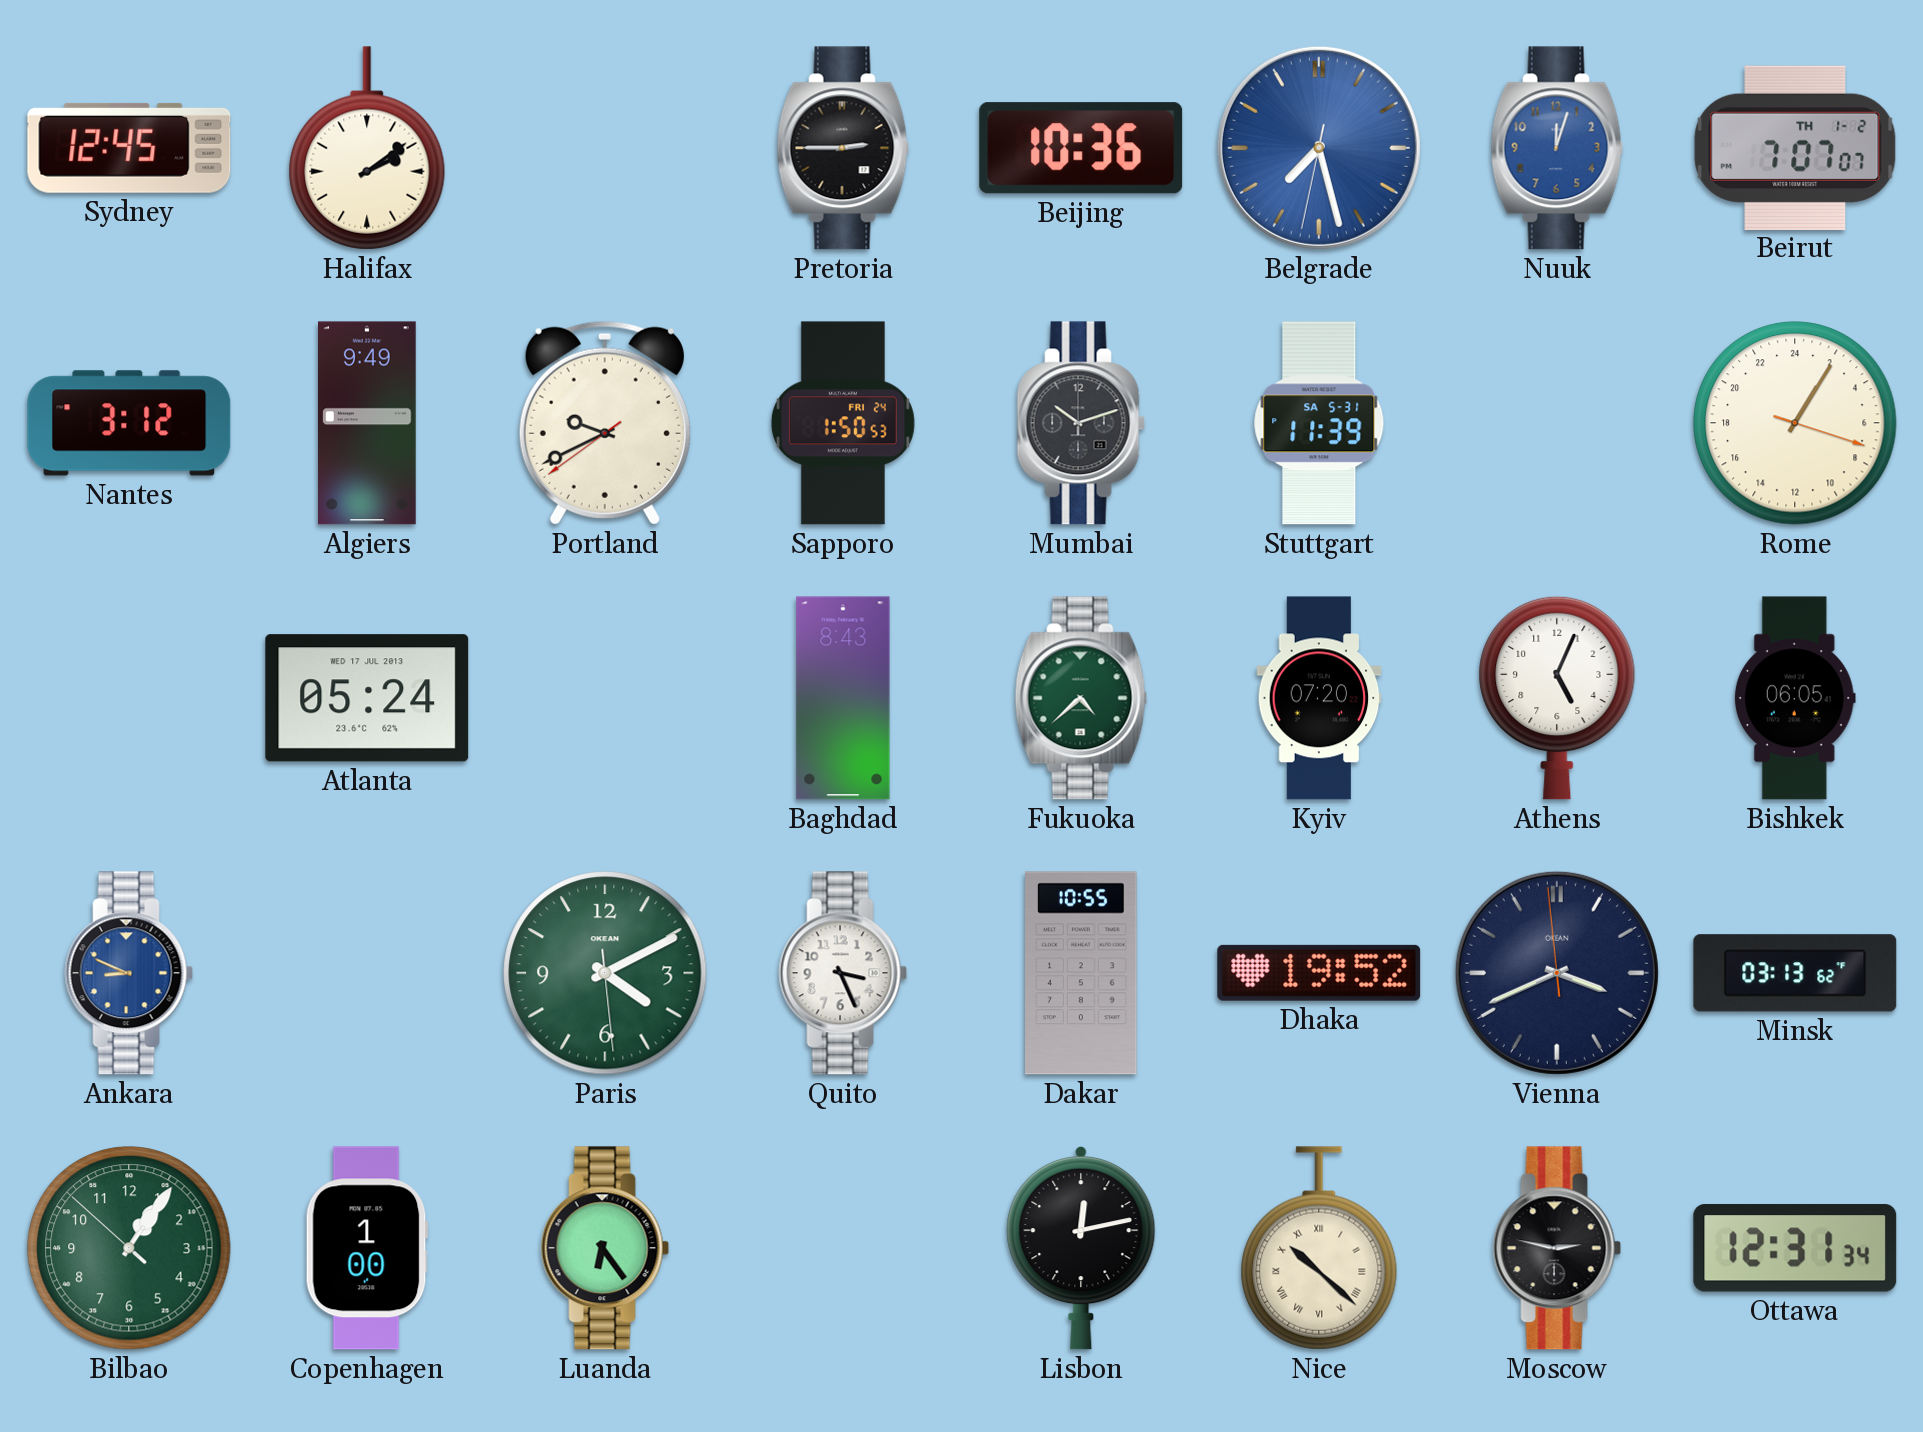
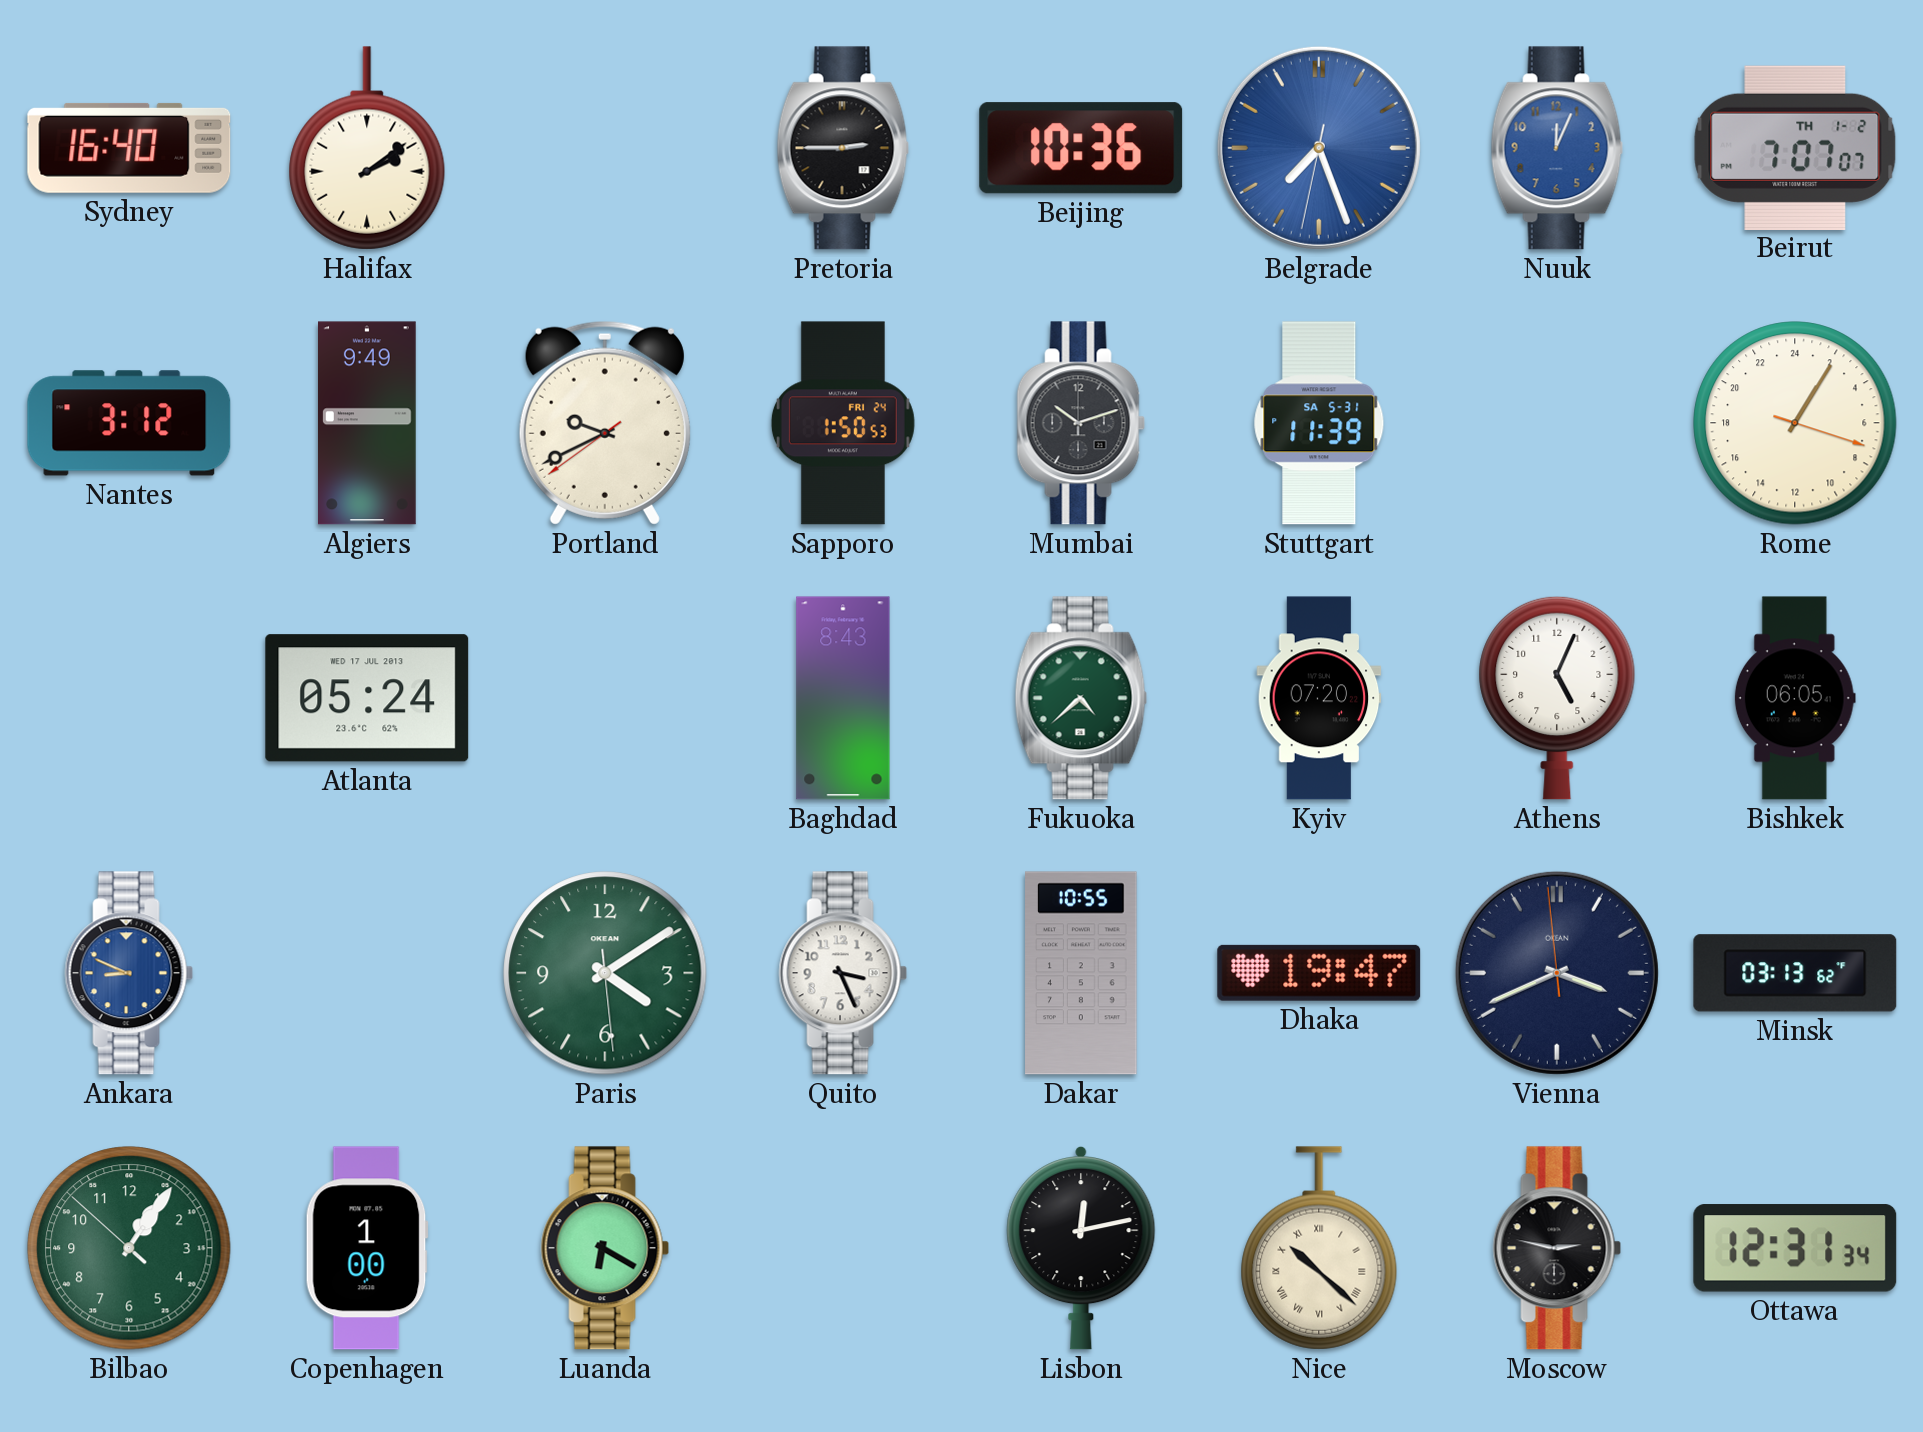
Sydney: 12:45 -> 16:40
Belgrade: 7:27 -> 7:26
Nuuk: 12:03 -> 12:04
Paris: 4:10 -> 4:09
Dhaka: 19:52 -> 19:47
Luanda: 6:24 -> 6:20
